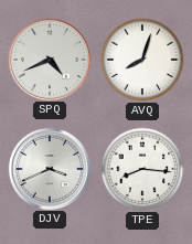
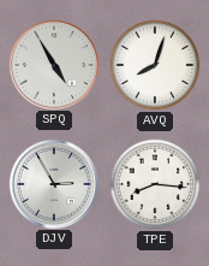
SPQ: 4:41 -> 4:55
DJV: 3:41 -> 2:55
